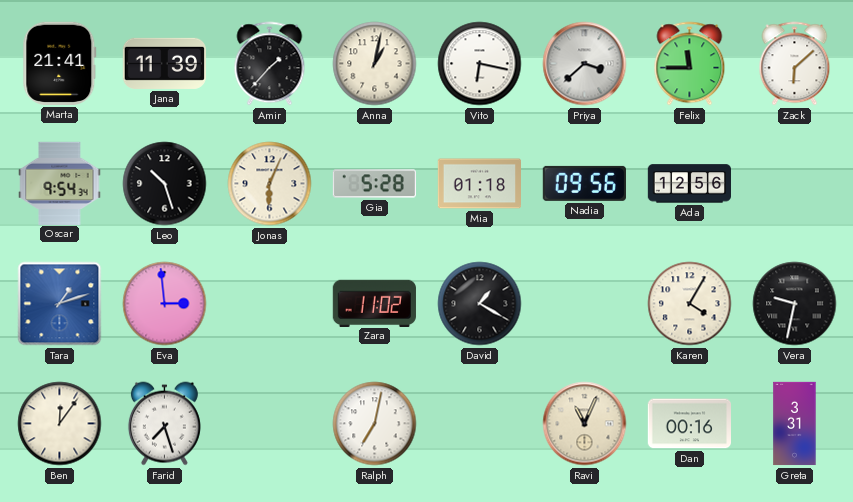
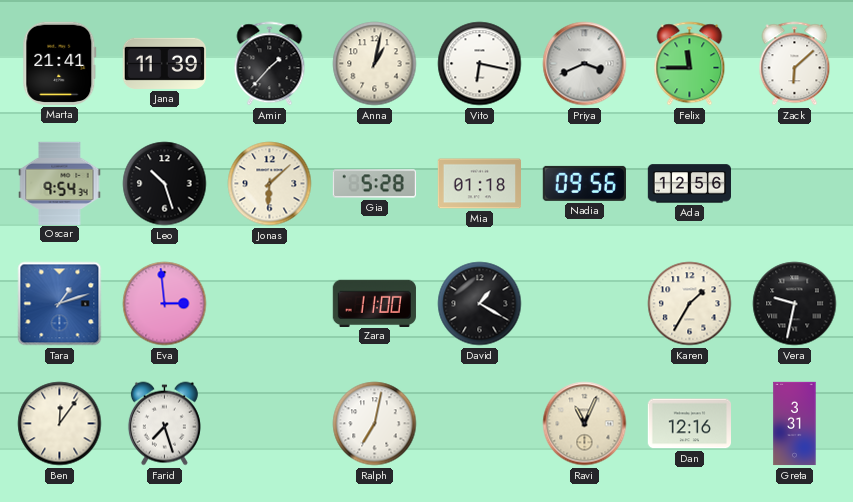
Priya: 3:38 -> 3:41
Jonas: 6:04 -> 6:08
Zara: 11:02 -> 11:00
Karen: 4:05 -> 1:35
Dan: 00:16 -> 12:16
